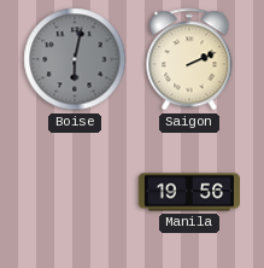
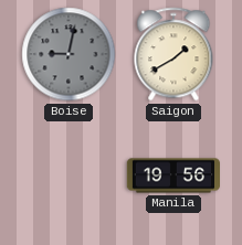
Boise: 6:02 -> 9:02
Saigon: 2:11 -> 1:40
